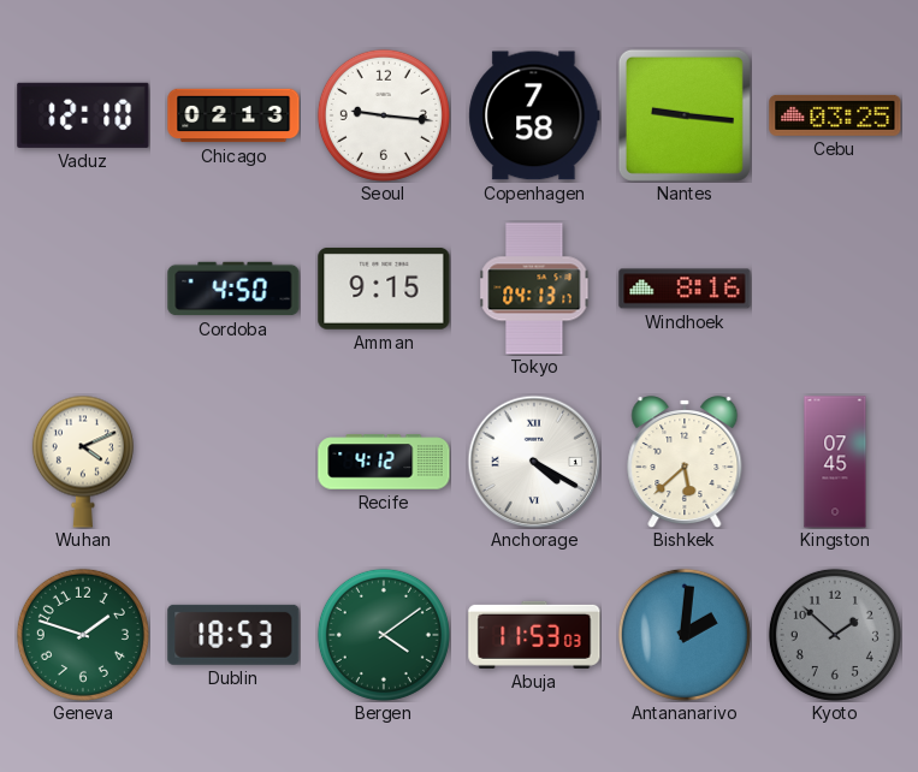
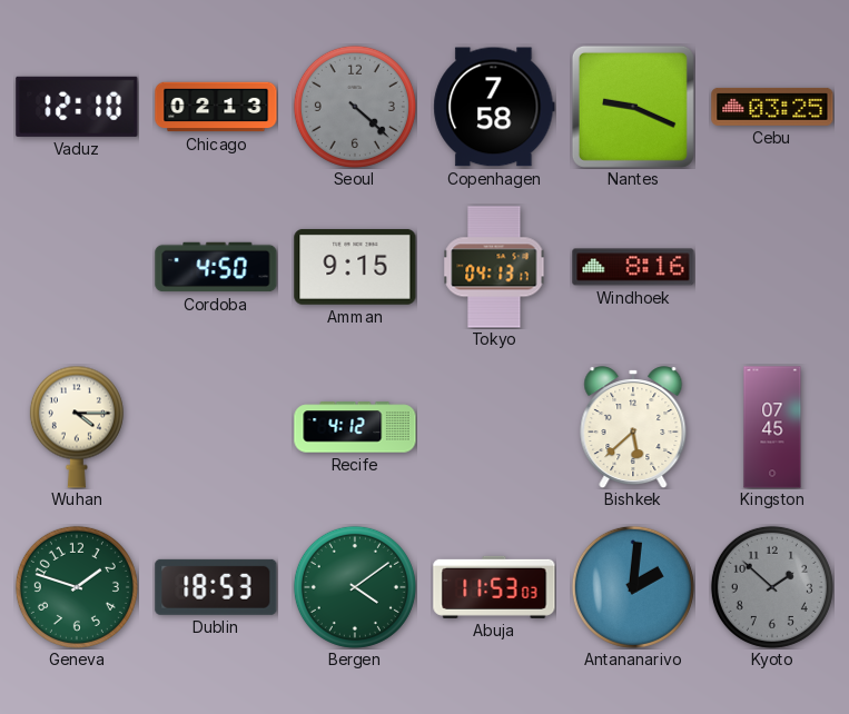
Seoul: 9:16 -> 4:22
Seoul dial: white -> grey
Nantes: 9:16 -> 9:19
Wuhan: 4:11 -> 4:15
Anchorage: 4:20 -> none
